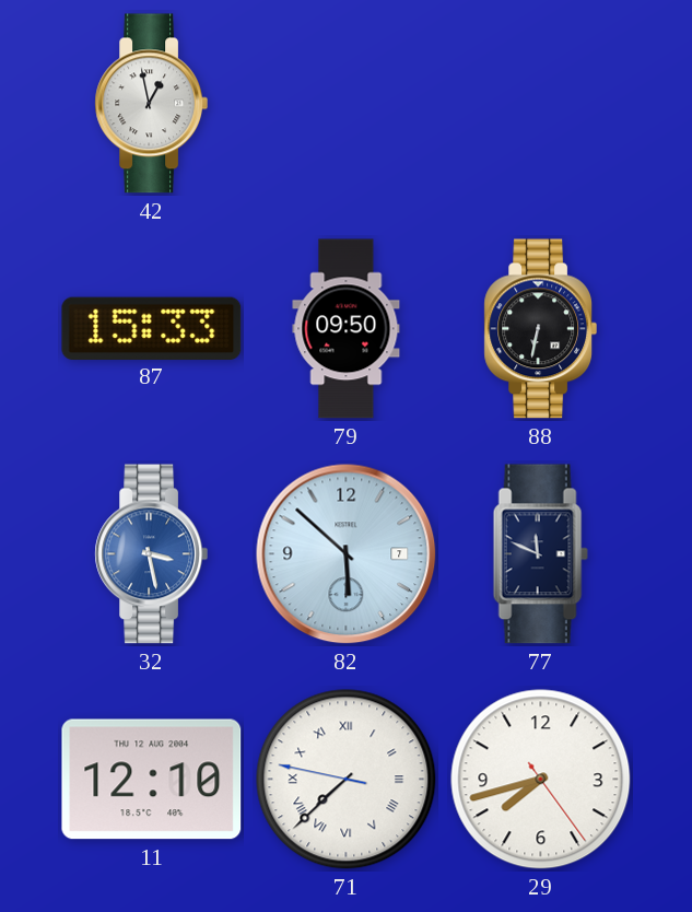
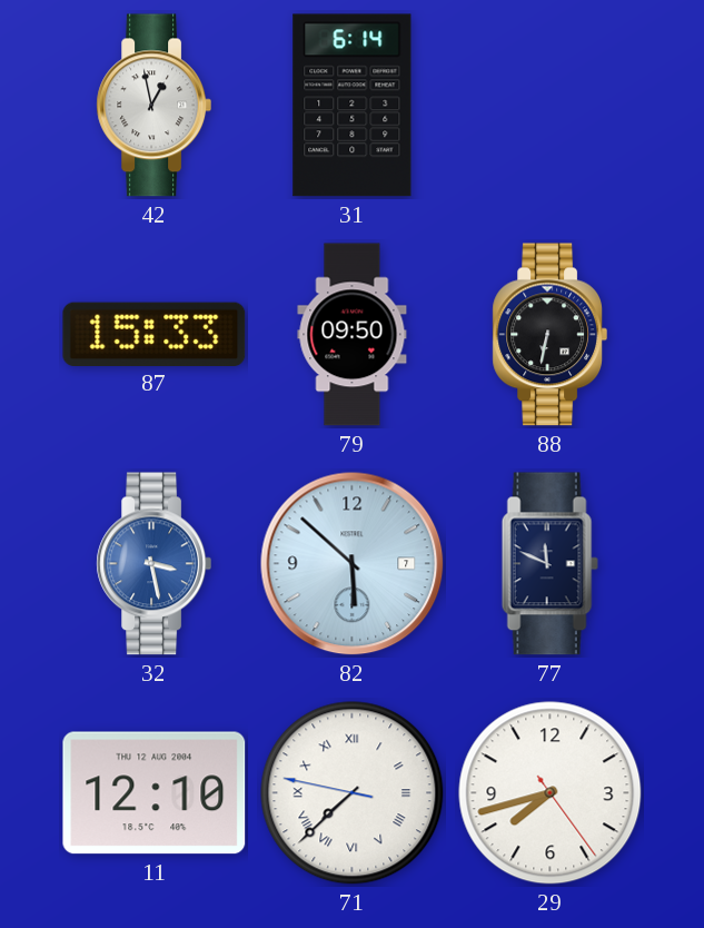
31: none -> 6:14
